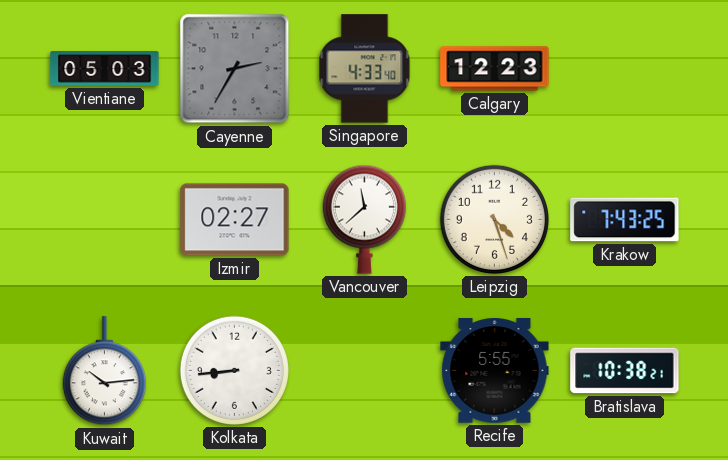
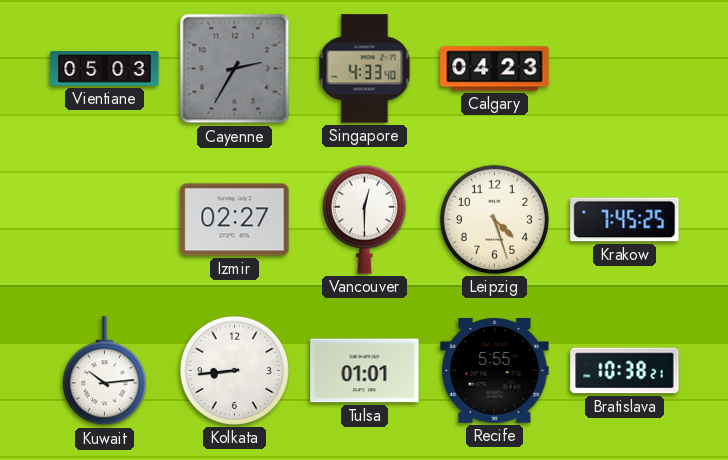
Calgary: 12:23 -> 04:23
Vancouver: 11:38 -> 12:30
Krakow: 7:43 -> 7:45
Tulsa: none -> 01:01
